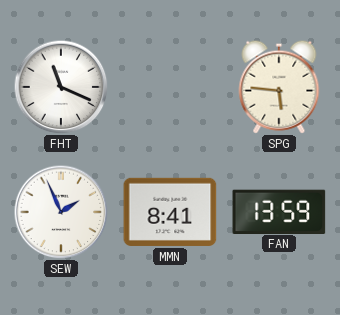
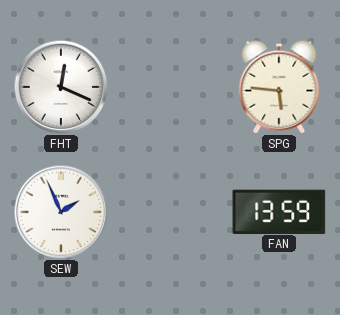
FHT: 11:19 -> 12:19
MMN: 8:41 -> none
